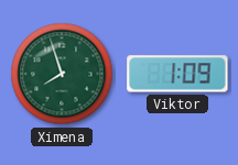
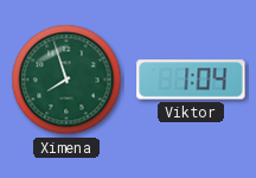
Viktor: 1:09 -> 1:04
